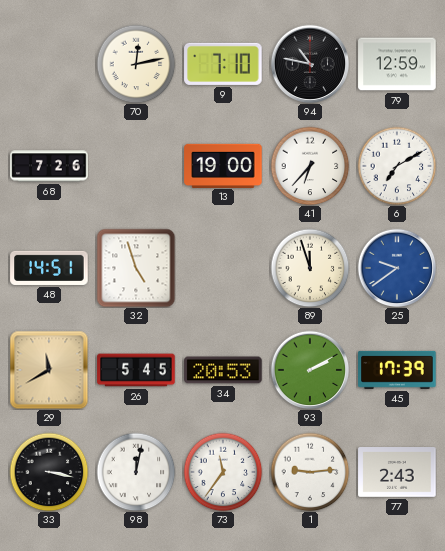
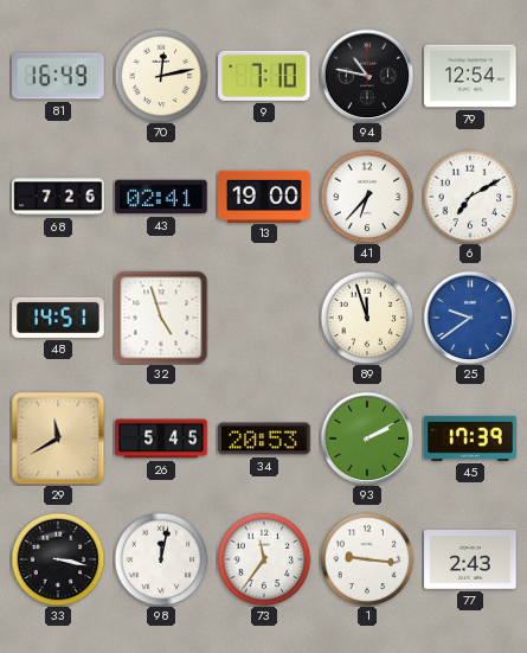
81: none -> 16:49
79: 12:59 -> 12:54
43: none -> 02:41
1: 9:14 -> 9:16
